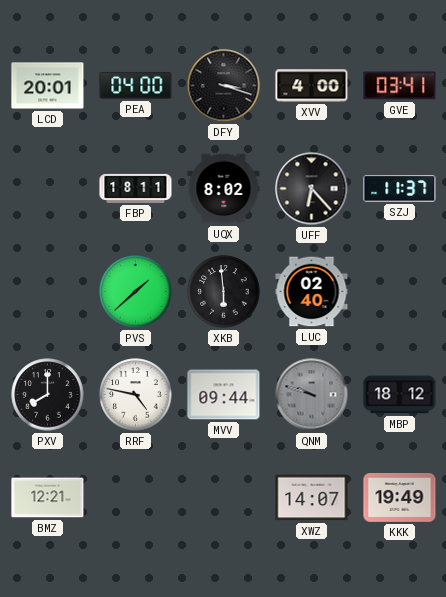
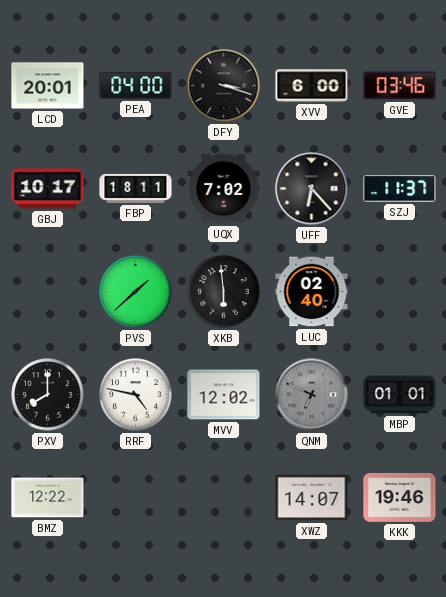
XVV: 4:00 -> 6:00
GVE: 03:41 -> 03:46
GBJ: none -> 10:17
UQX: 8:02 -> 7:02
MVV: 09:44 -> 12:02
QNM: 9:48 -> 6:49
MBP: 18:12 -> 01:01
BMZ: 12:21 -> 12:22
KKK: 19:49 -> 19:46
